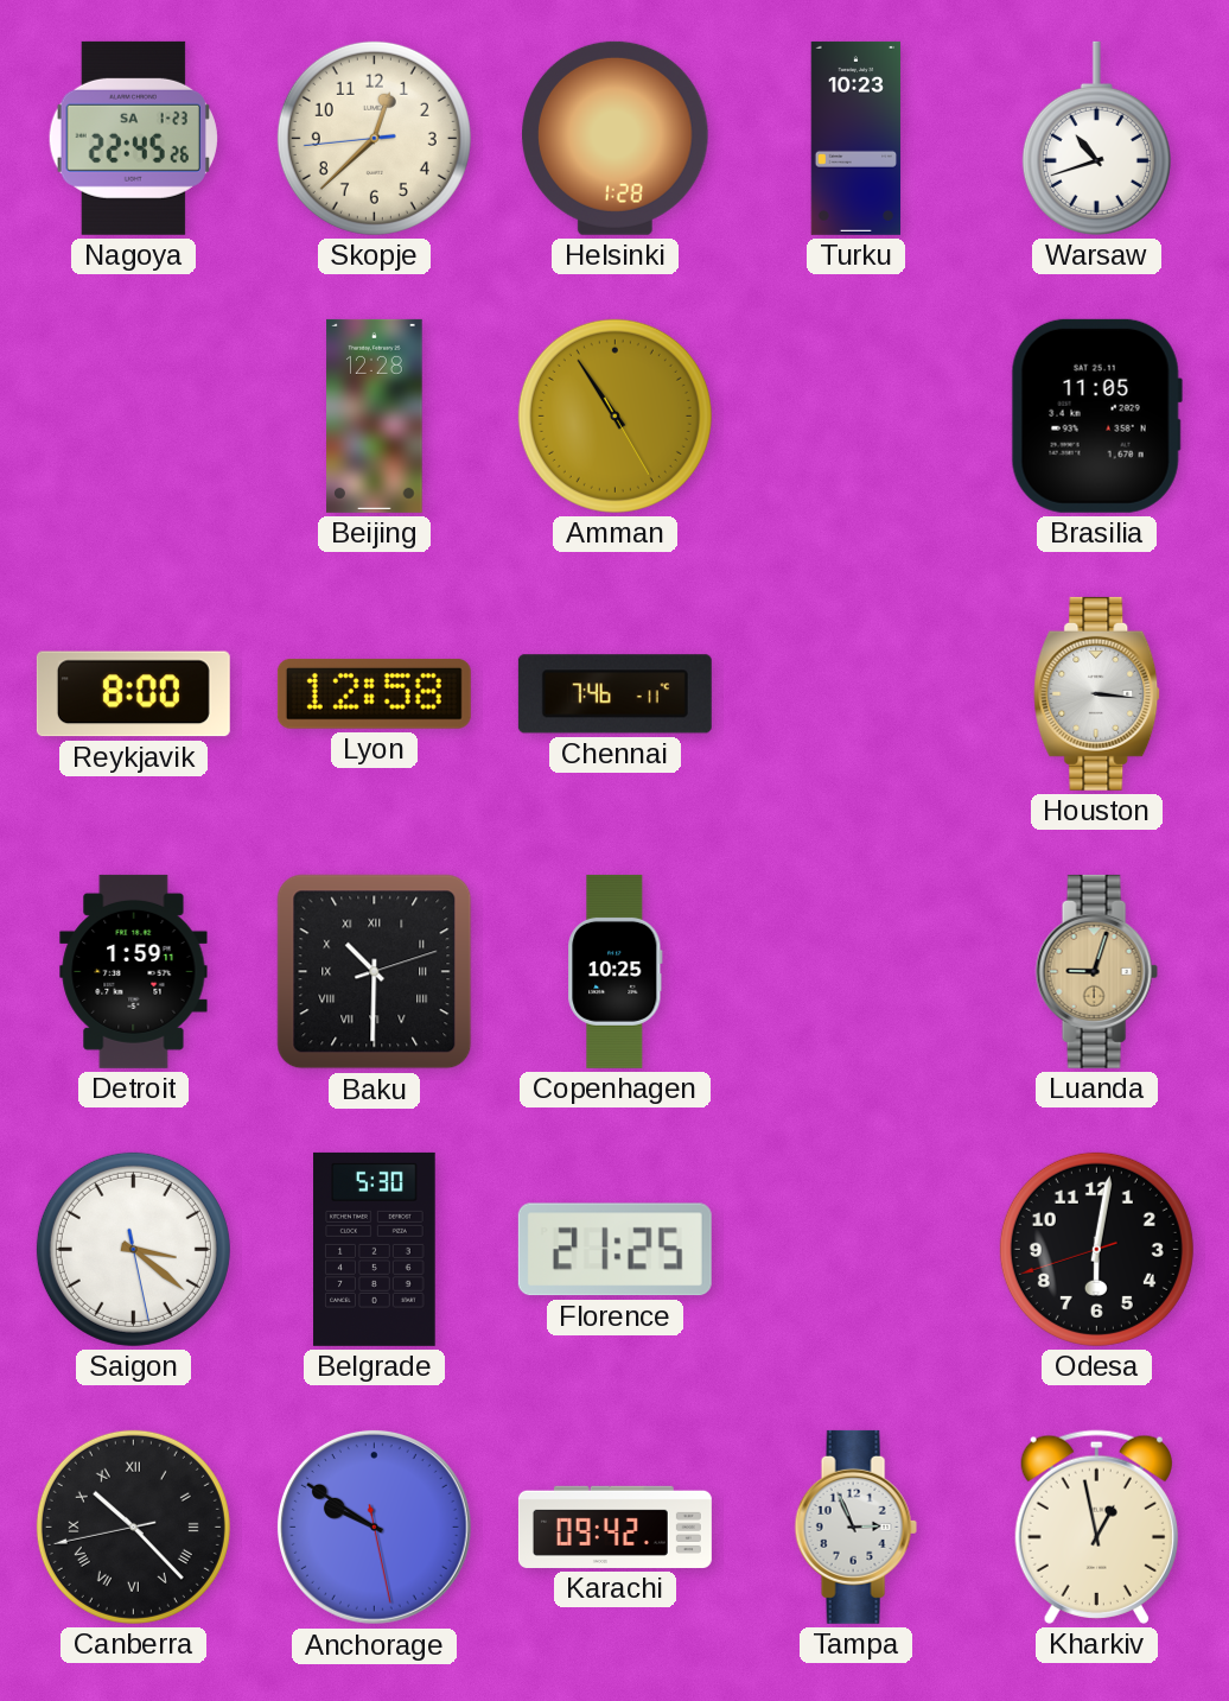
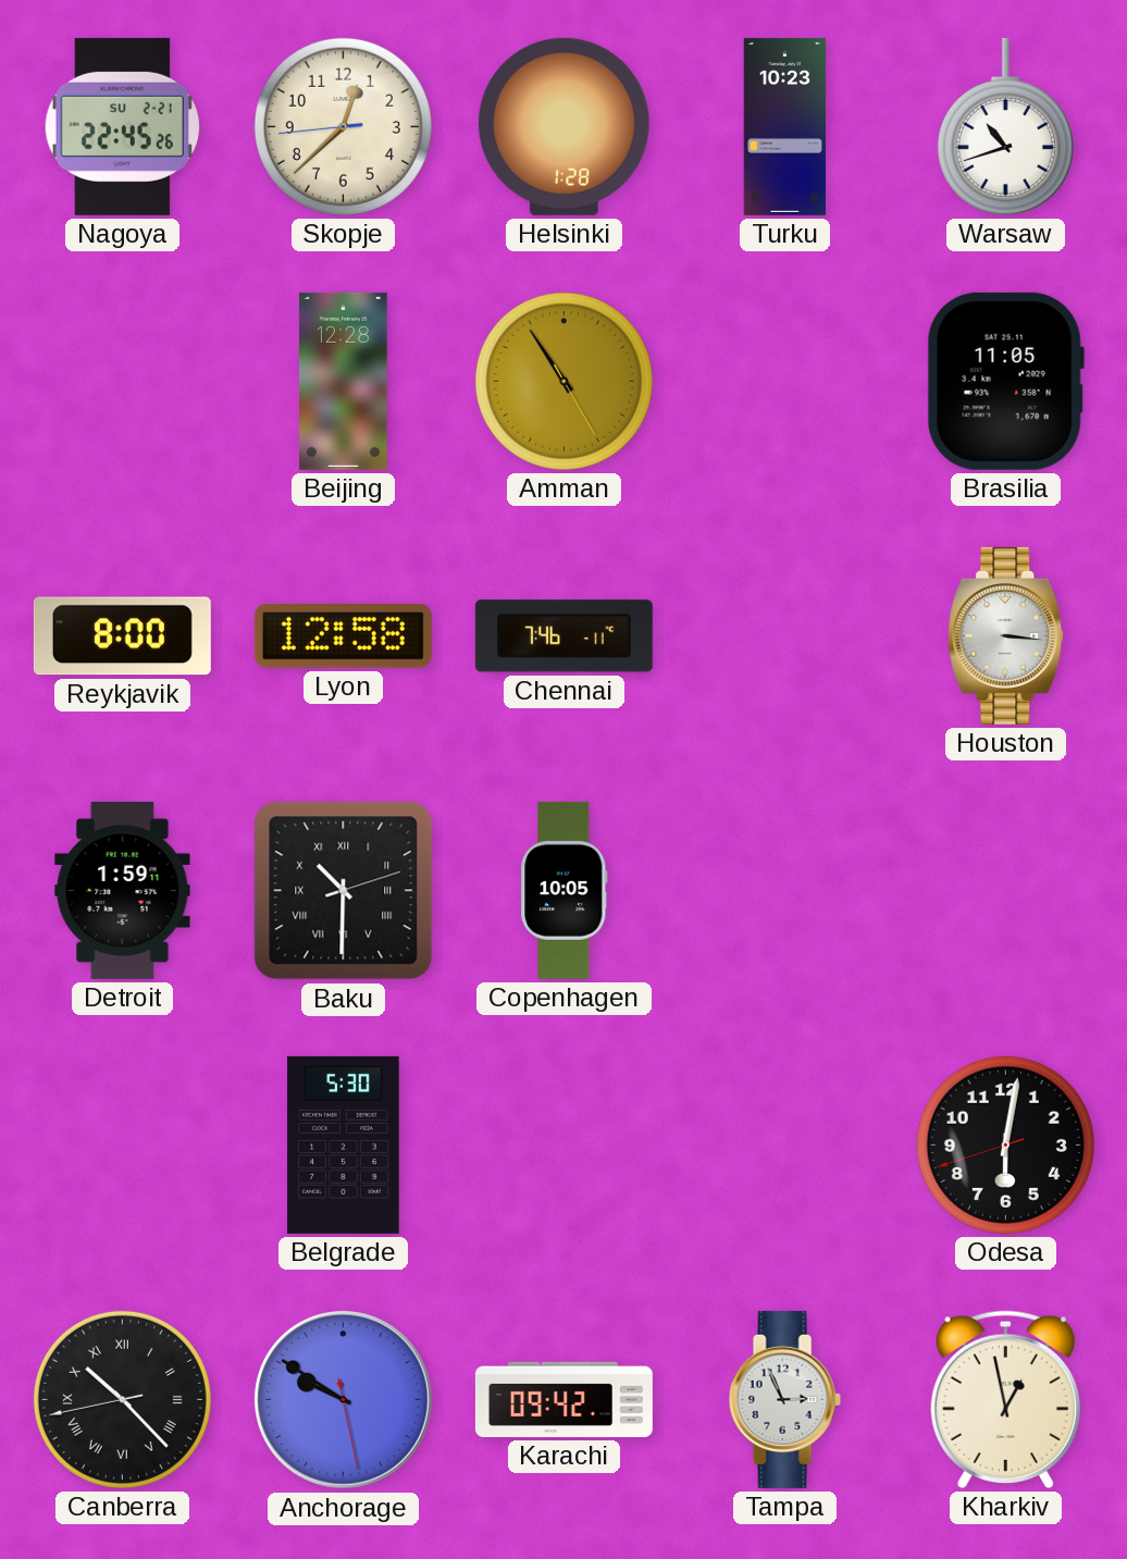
Nagoya date: SA 1-23 -> SU 2-21
Copenhagen: 10:25 -> 10:05
Luanda: 9:03 -> none
Saigon: 3:21 -> none
Florence: 21:25 -> none
